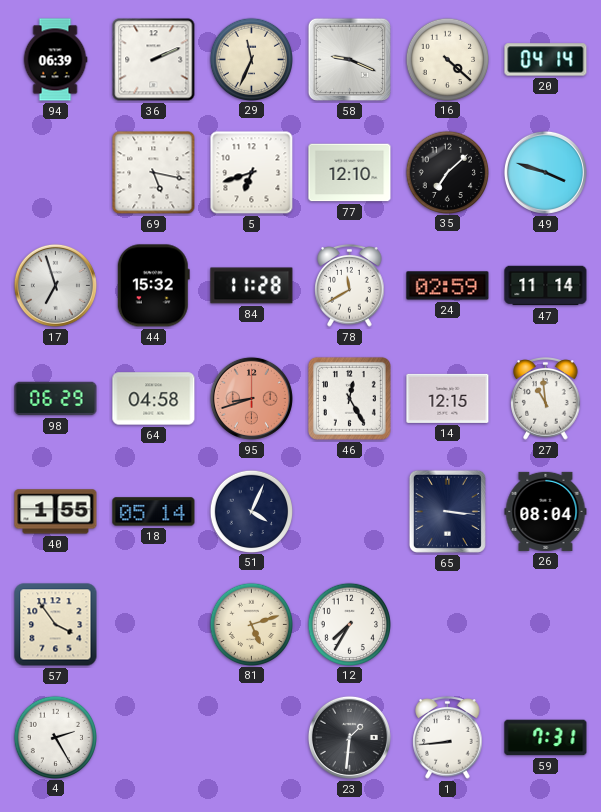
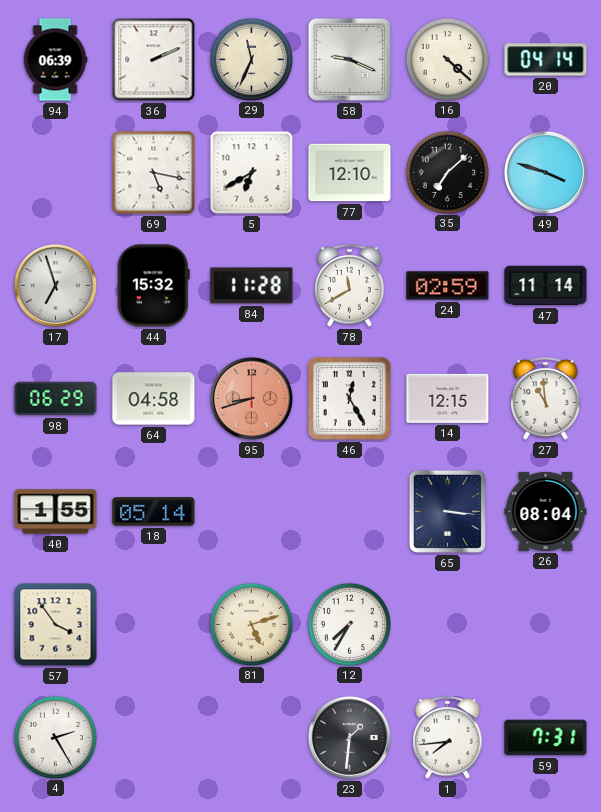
5: 6:42 -> 6:40
51: 4:04 -> none
1: 8:44 -> 7:44
